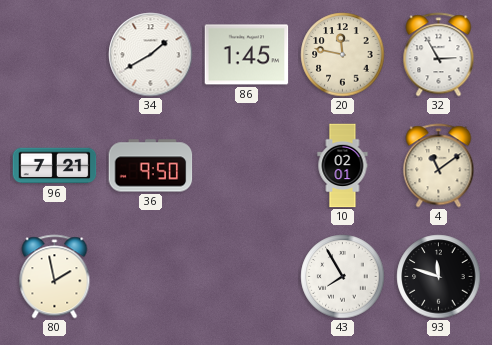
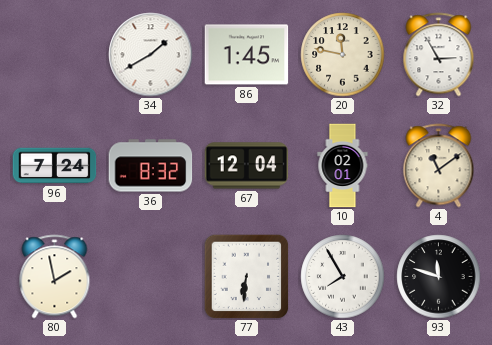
96: 7:21 -> 7:24
36: 9:50 -> 8:32
67: none -> 12:04
77: none -> 6:31
